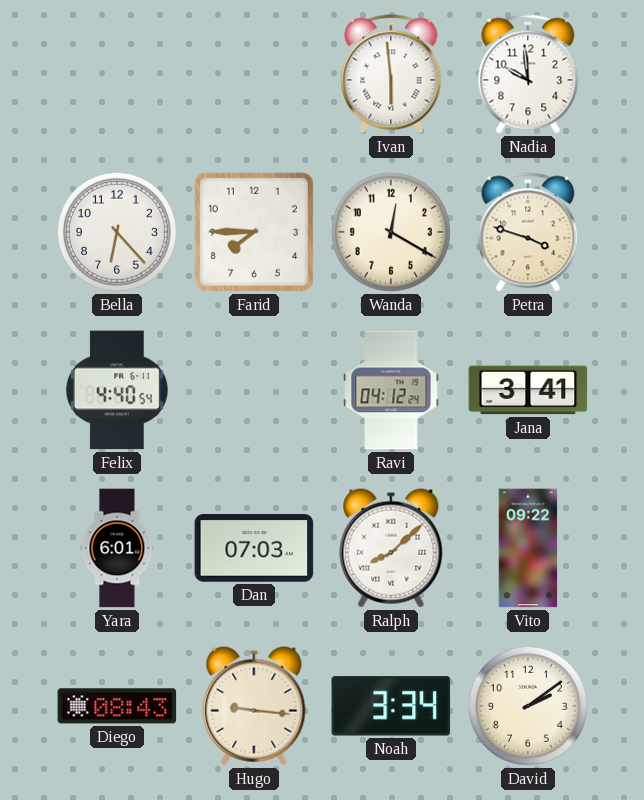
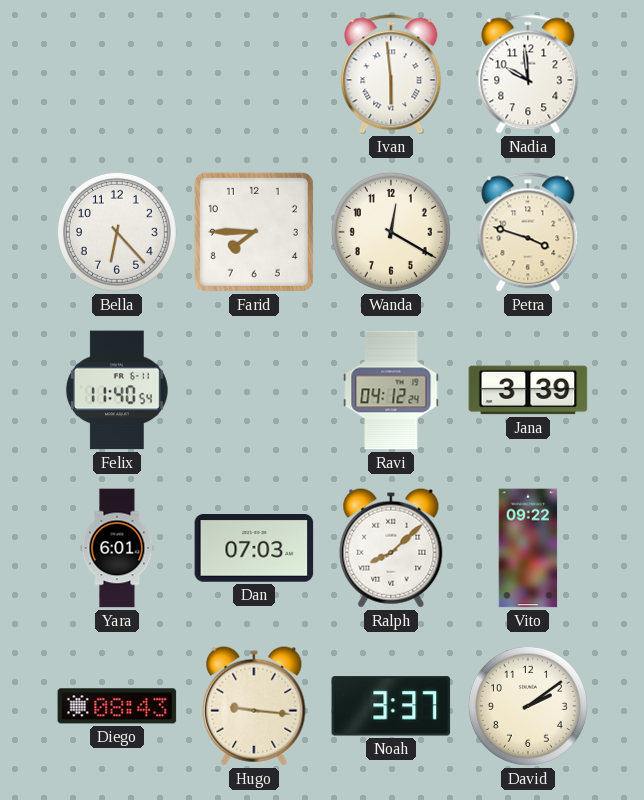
Felix: 4:40 -> 11:40
Jana: 3:41 -> 3:39
Noah: 3:34 -> 3:37
